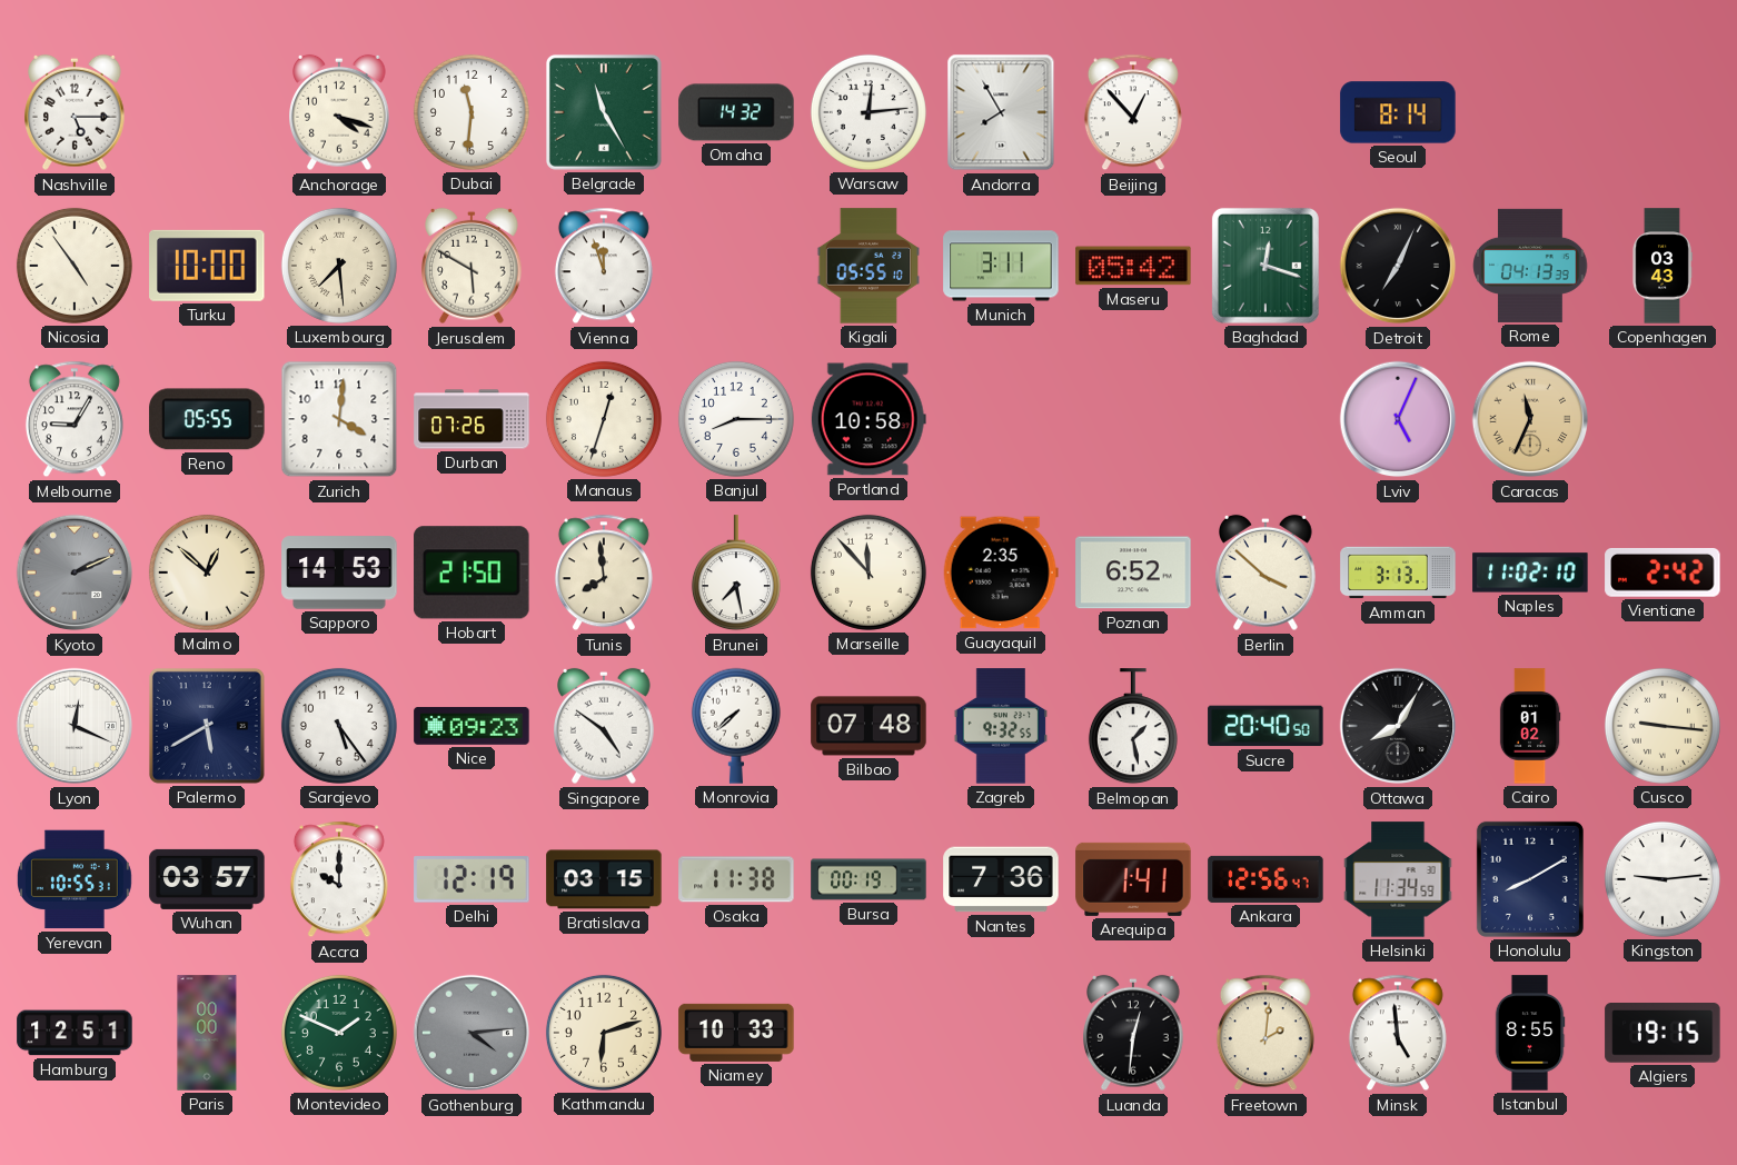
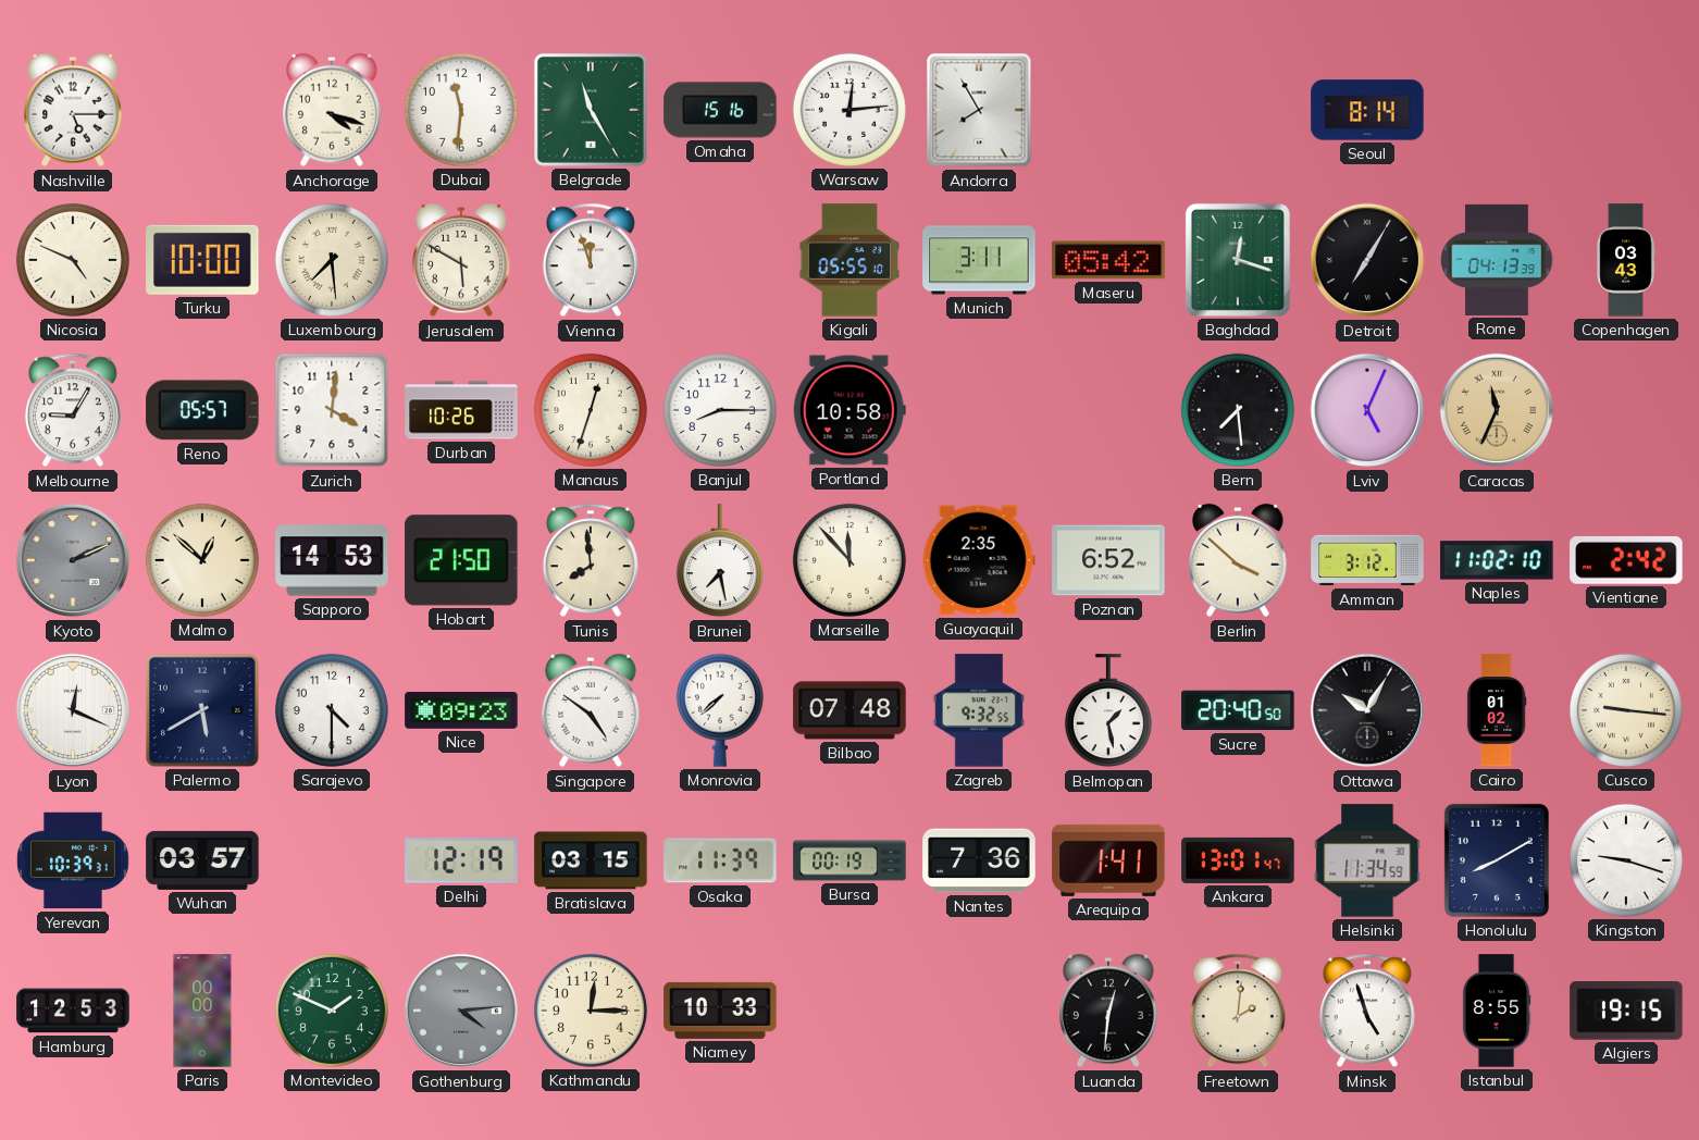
Omaha: 14:32 -> 15:16
Beijing: 12:53 -> none
Nicosia: 4:54 -> 4:49
Detroit: 7:04 -> 7:05
Reno: 05:55 -> 05:57
Durban: 07:26 -> 10:26
Bern: none -> 7:29
Amman: 3:13 -> 3:12
Sarajevo: 5:24 -> 4:30
Ottawa: 8:05 -> 10:05
Yerevan: 10:55 -> 10:39
Accra: 10:00 -> none
Osaka: 11:38 -> 11:39
Ankara: 12:56 -> 13:01
Kingston: 9:14 -> 9:18
Hamburg: 12:51 -> 12:53
Kathmandu: 6:12 -> 12:15
Minsk: 4:59 -> 4:57
